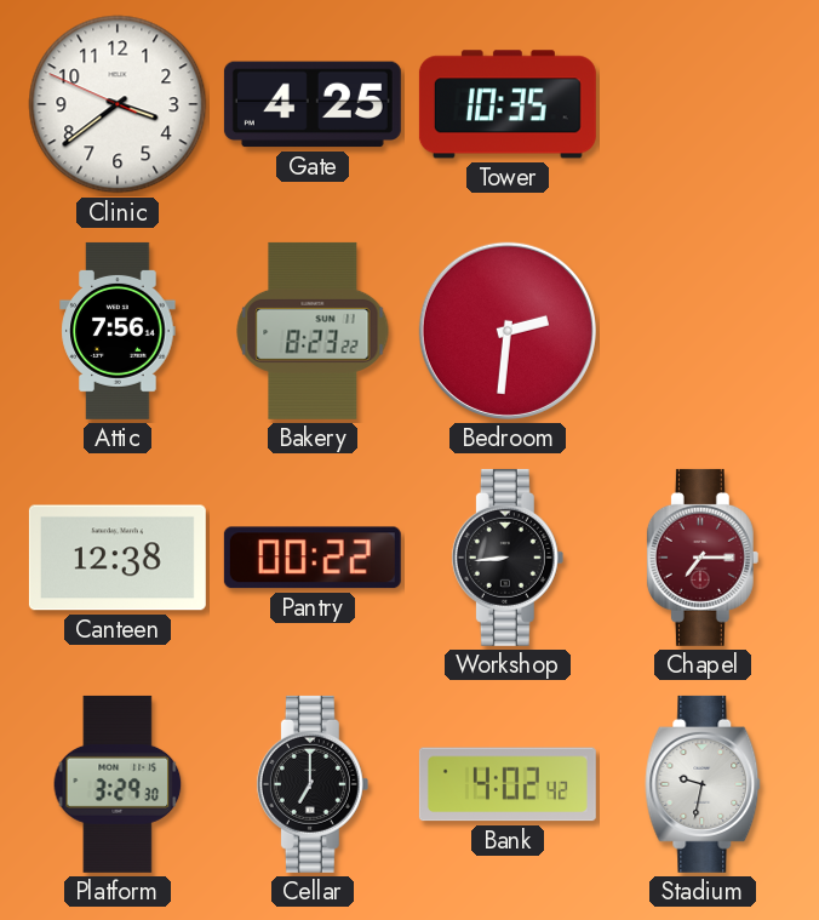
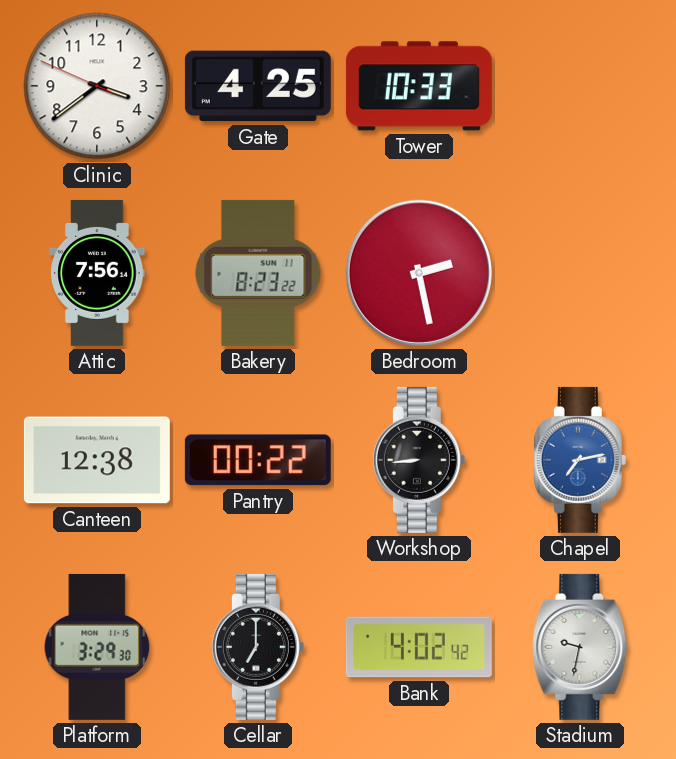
Tower: 10:35 -> 10:33
Bedroom: 2:31 -> 2:28
Chapel: 7:15 -> 7:13
Chapel dial: burgundy -> blue
